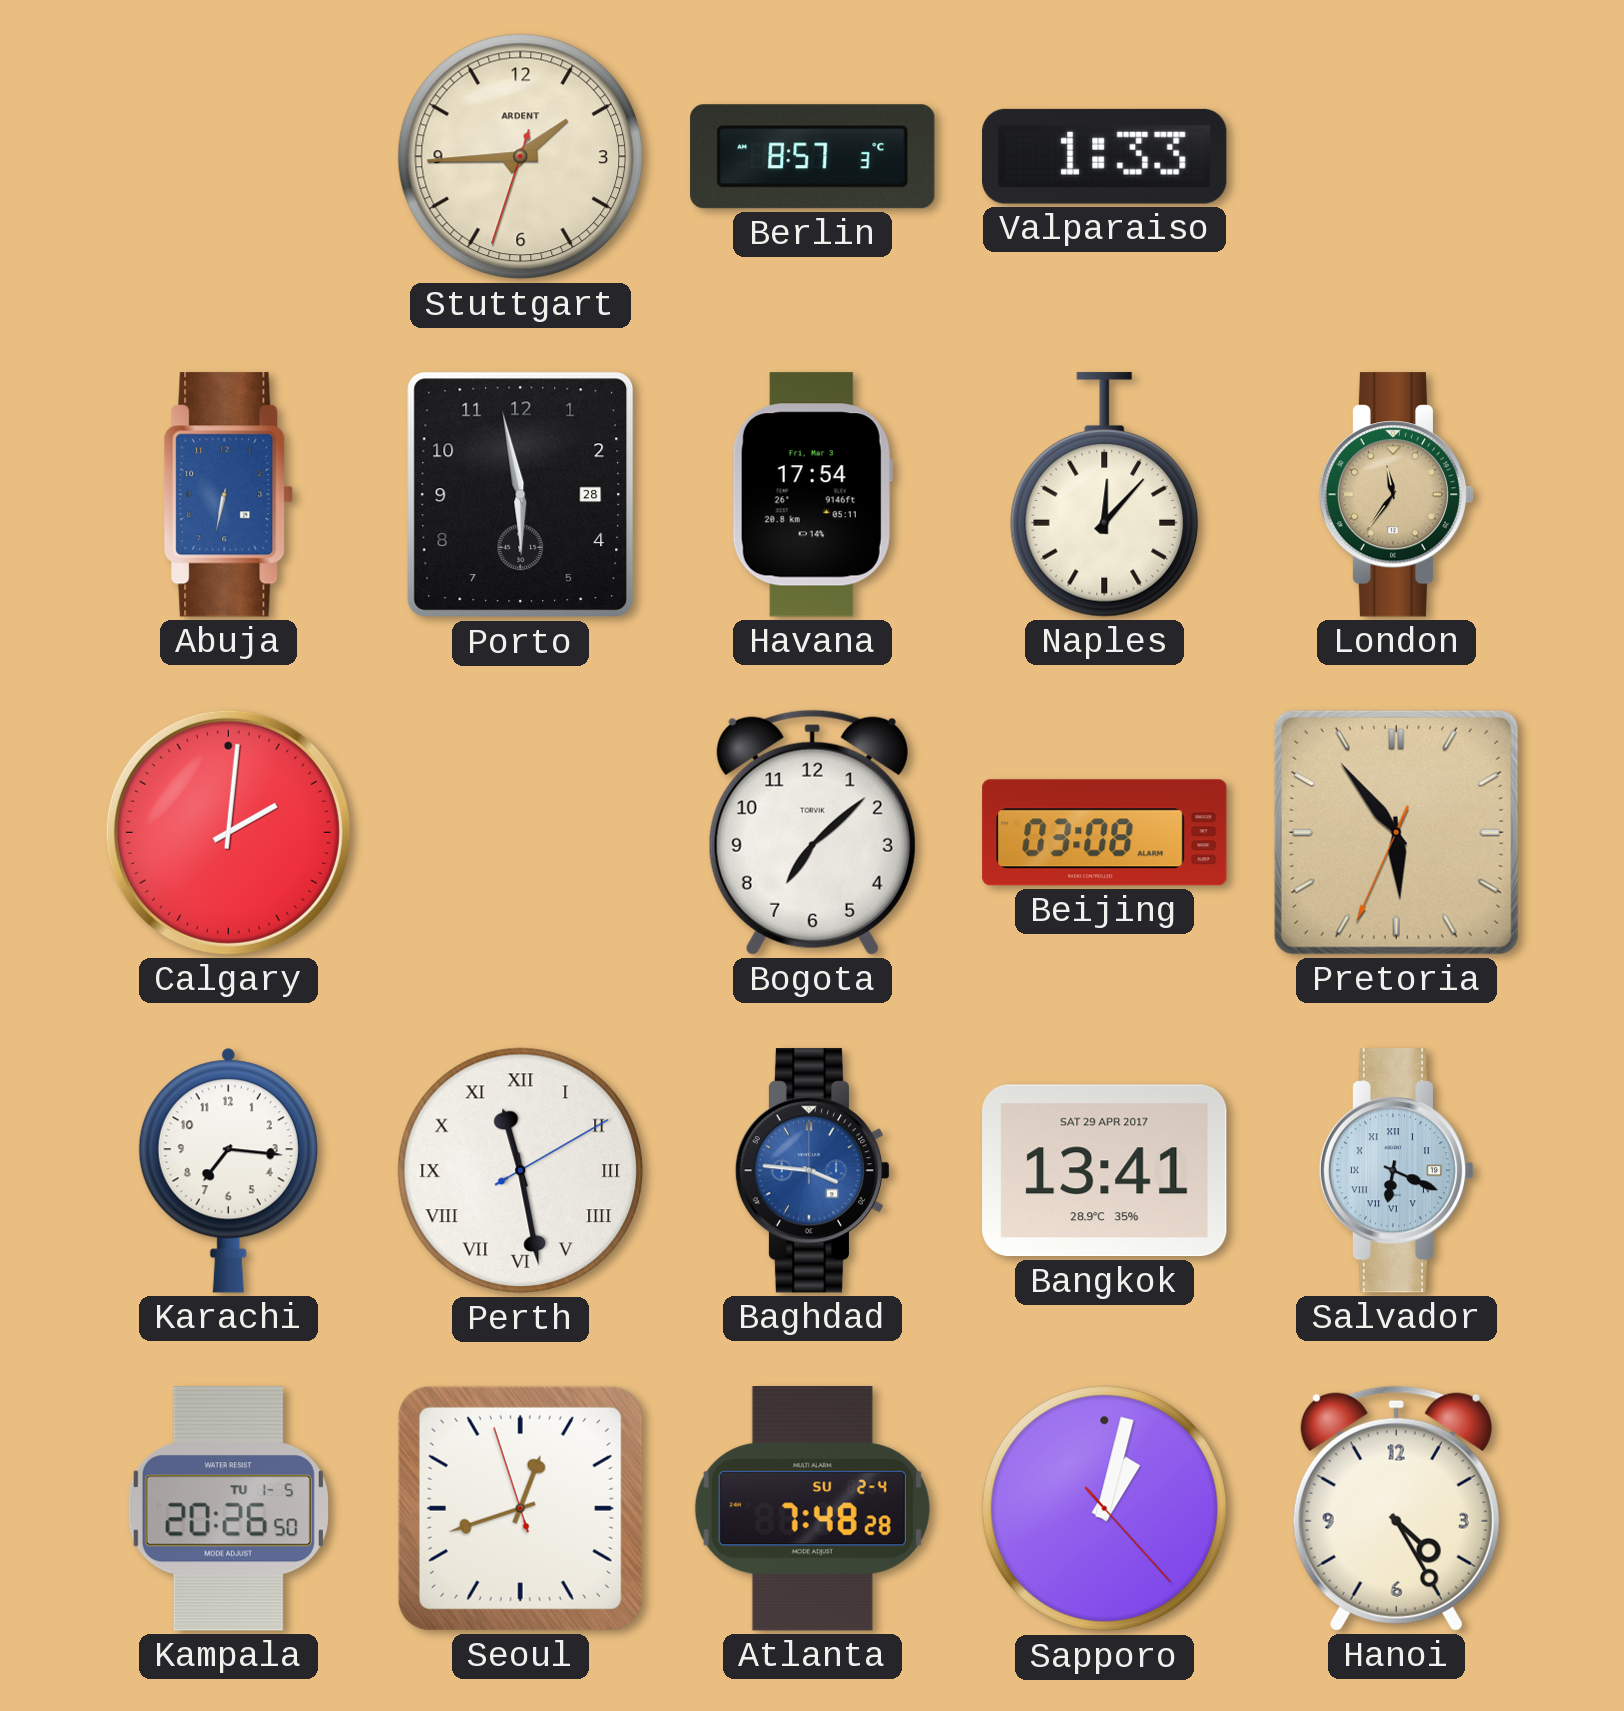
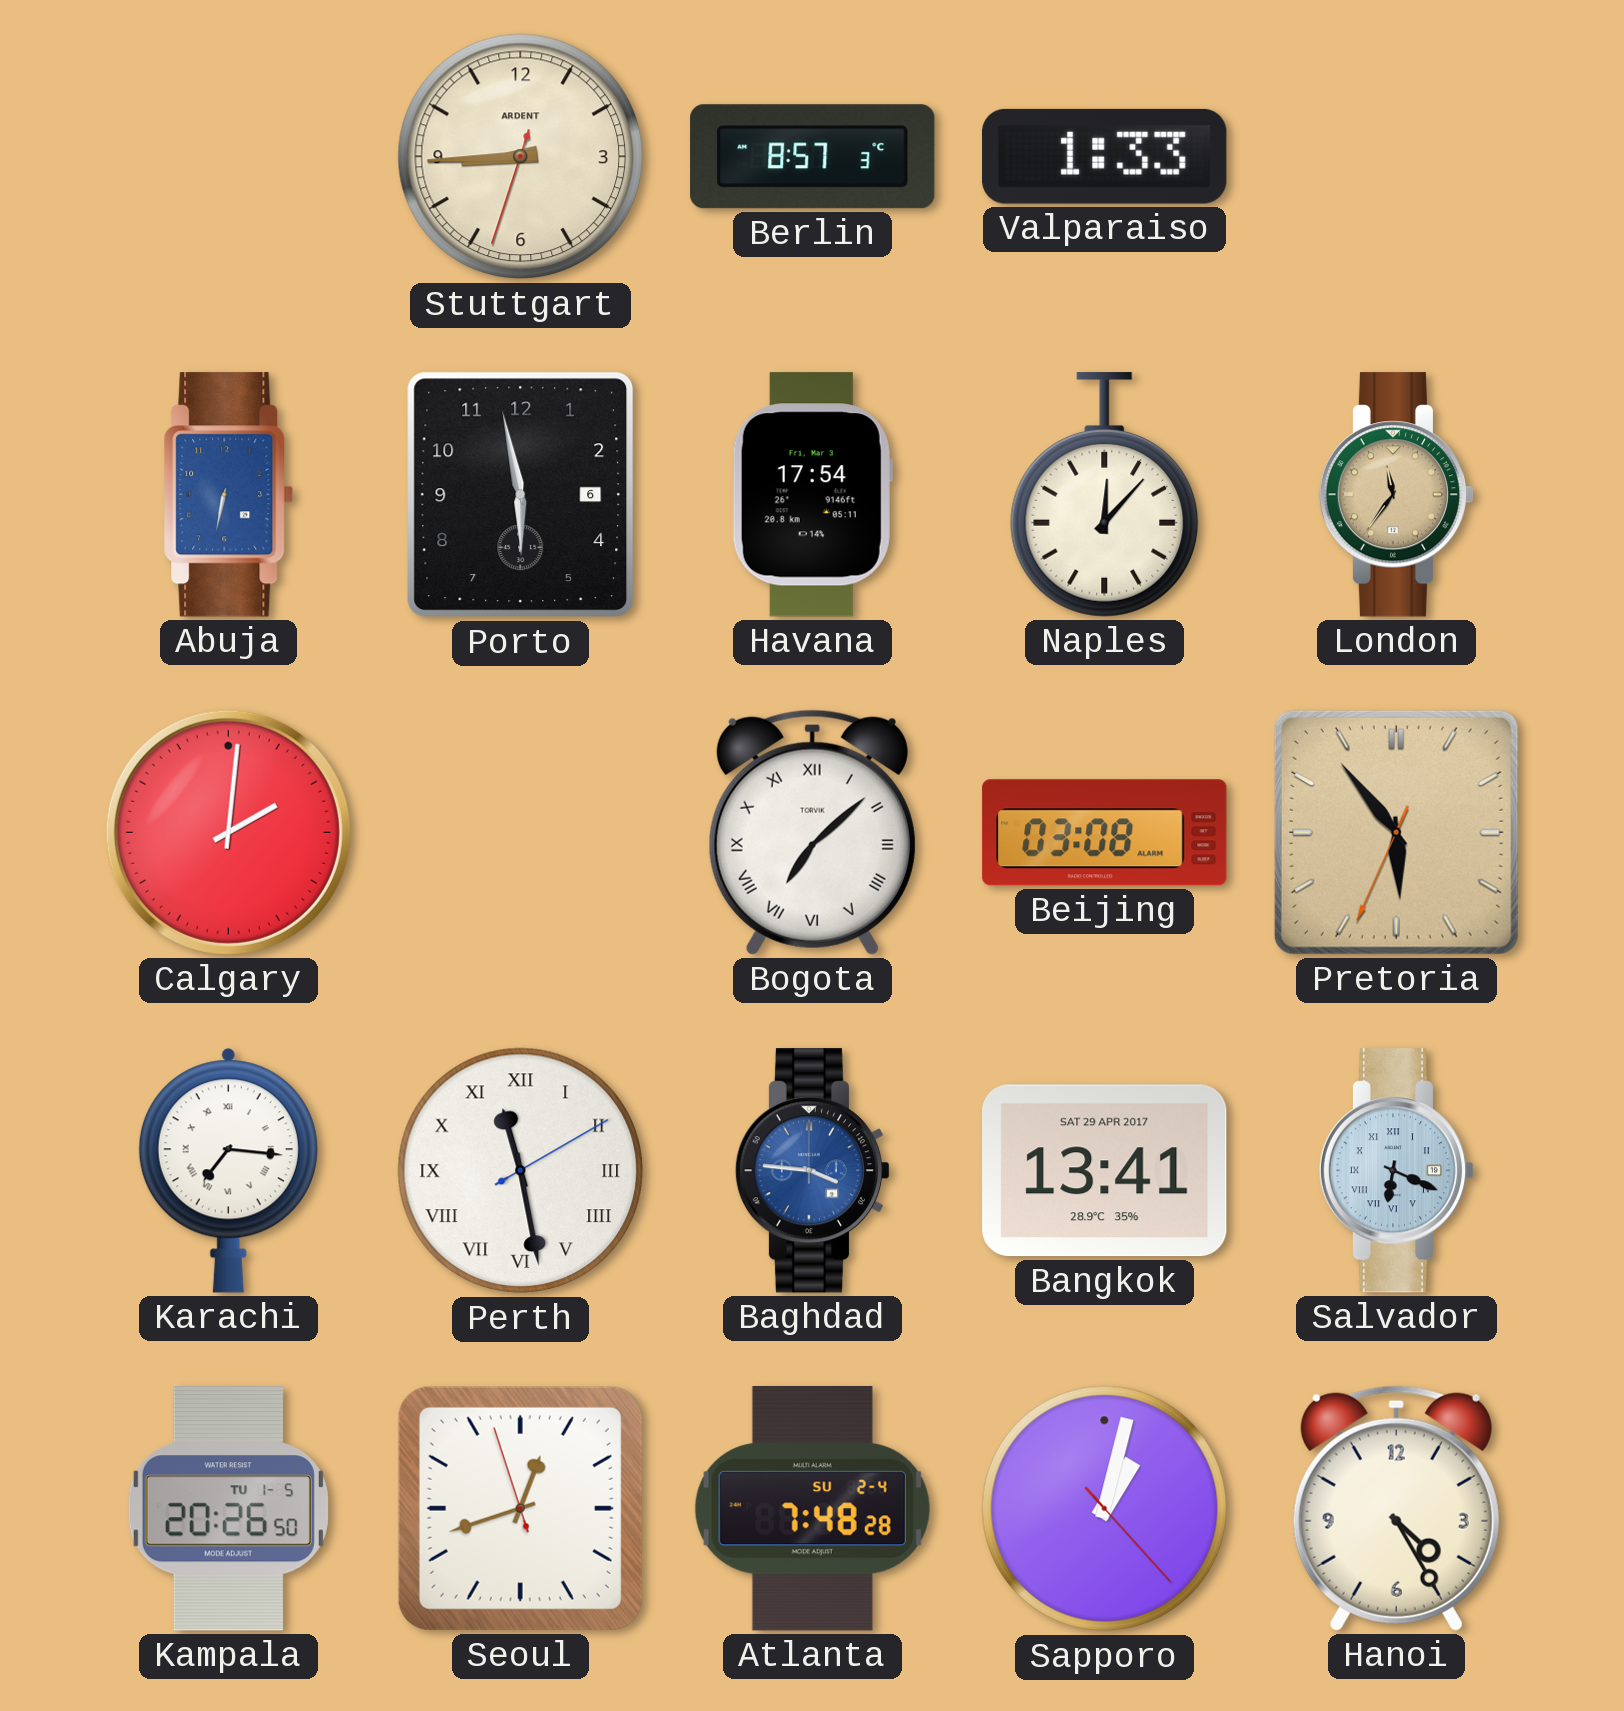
Stuttgart: 1:44 -> 8:44
Porto date: 28 -> 6
Bogota numerals: Arabic -> Roman
Karachi numerals: Arabic -> Roman
